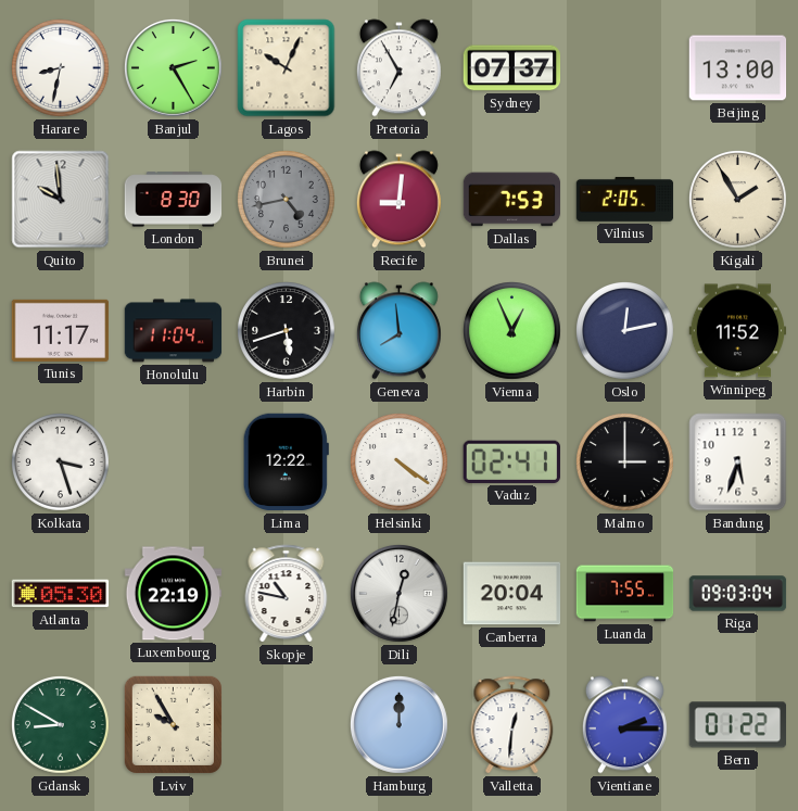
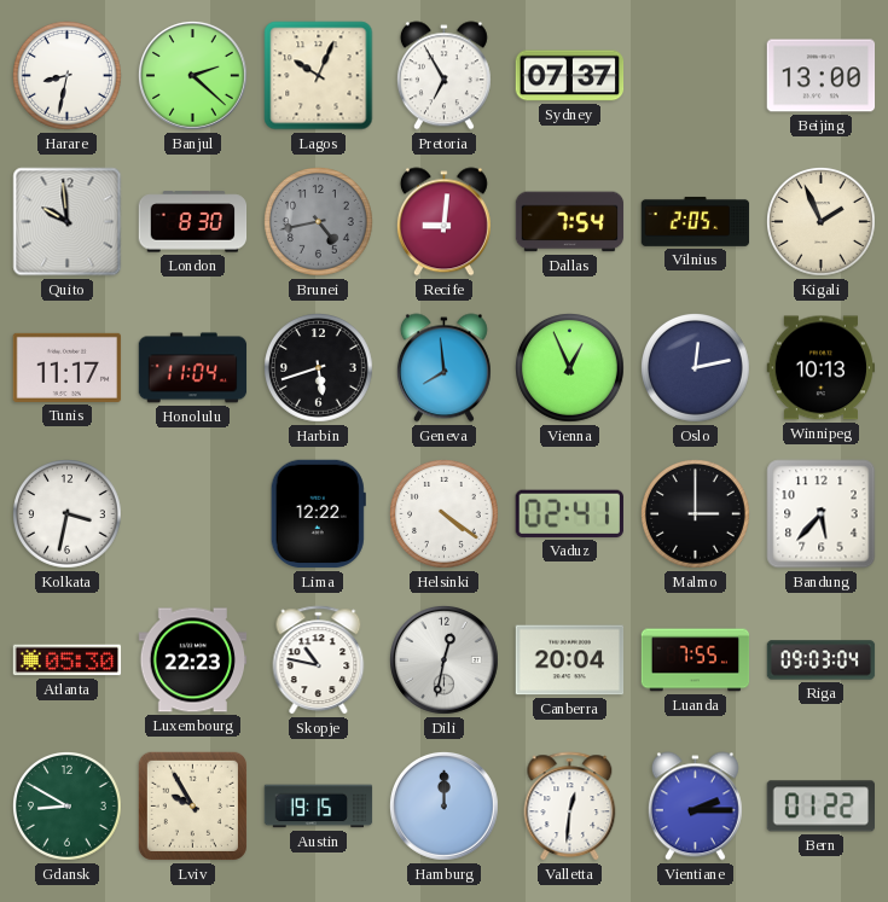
Banjul: 2:25 -> 2:22
Dallas: 7:53 -> 7:54
Kigali: 1:55 -> 1:56
Winnipeg: 11:52 -> 10:13
Kolkata: 3:27 -> 3:32
Bandung: 5:33 -> 5:37
Luxembourg: 22:19 -> 22:23
Austin: none -> 19:15
